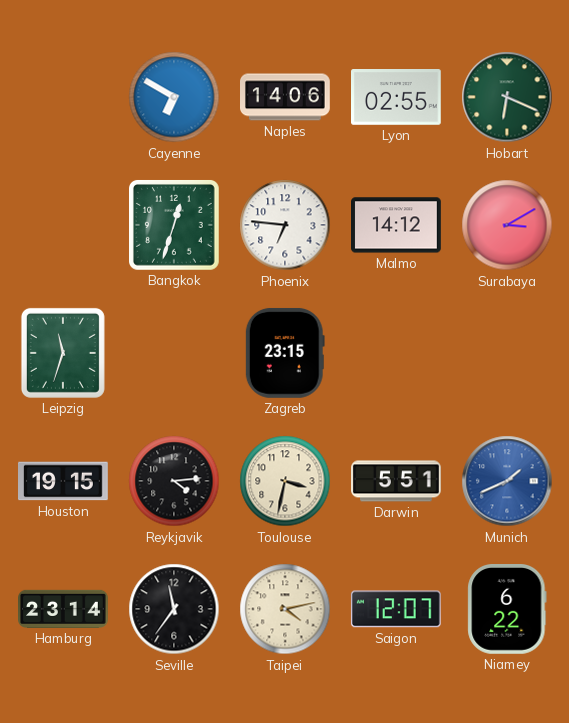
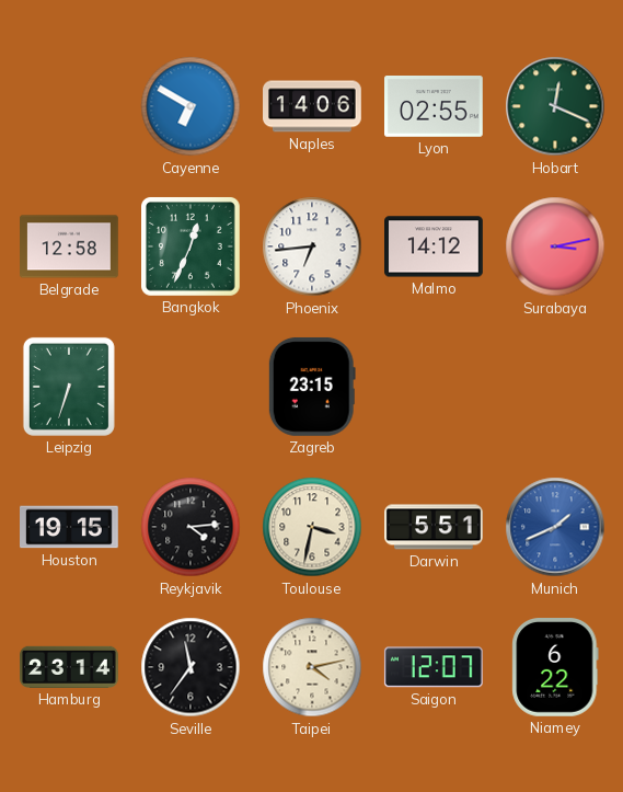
Hobart: 6:19 -> 12:19
Belgrade: none -> 12:58
Bangkok: 12:33 -> 12:34
Phoenix: 6:46 -> 6:44
Surabaya: 3:10 -> 3:13
Leipzig: 11:33 -> 6:33
